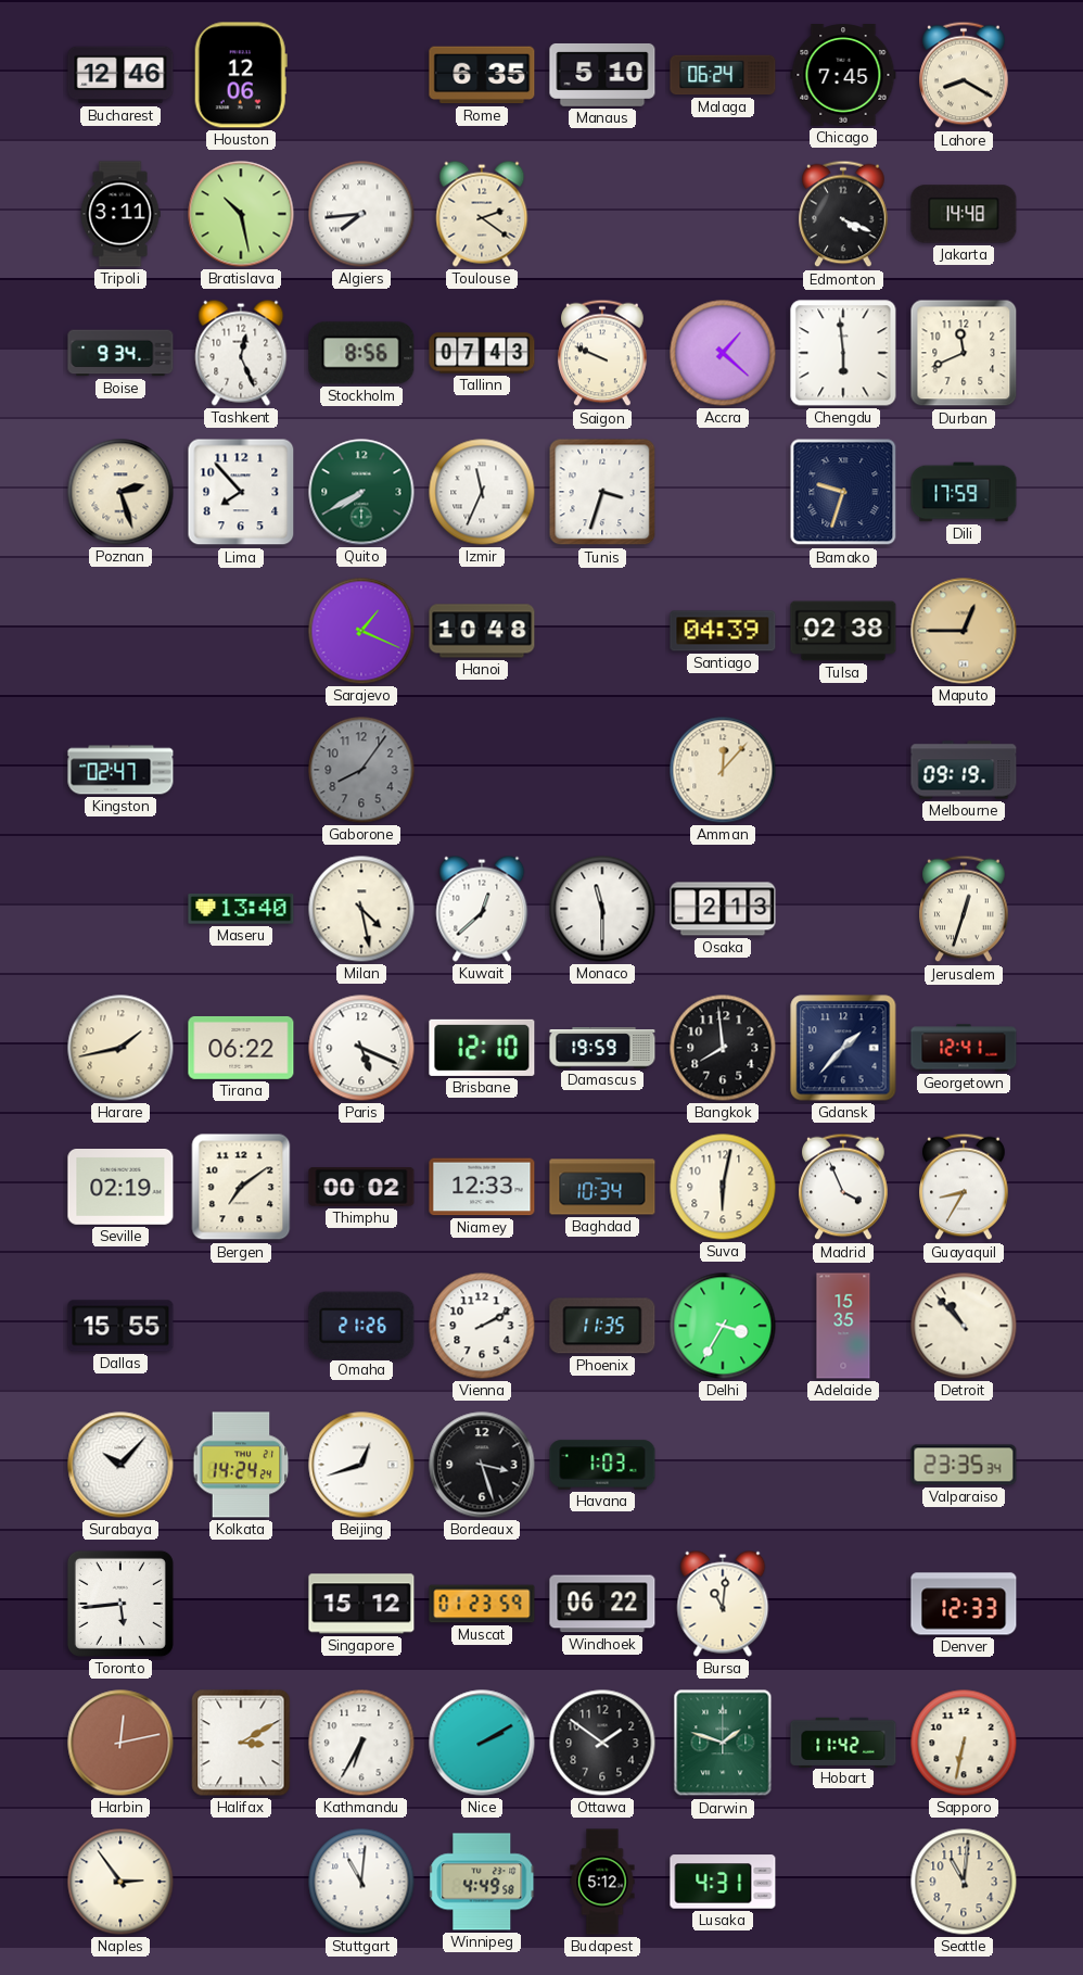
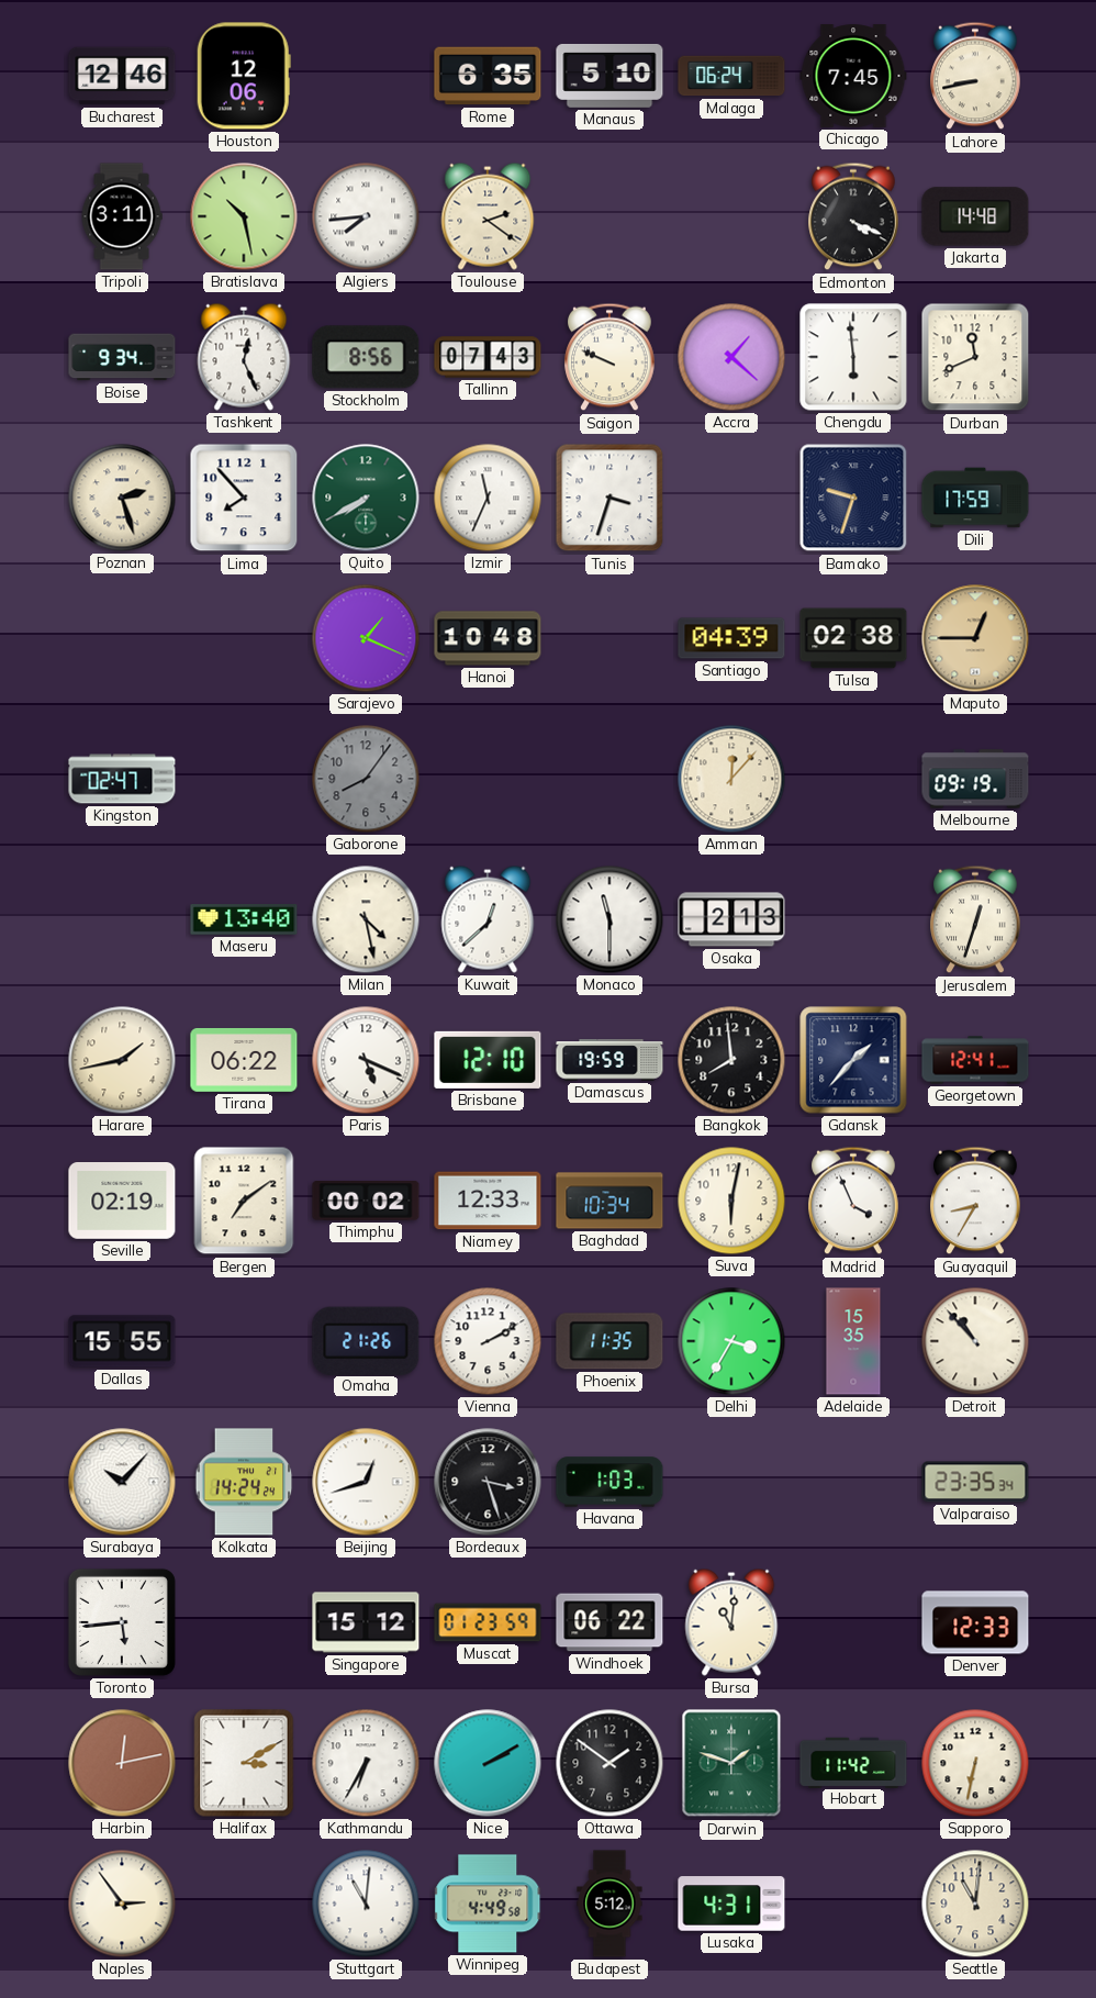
Lahore: 8:20 -> 8:43
